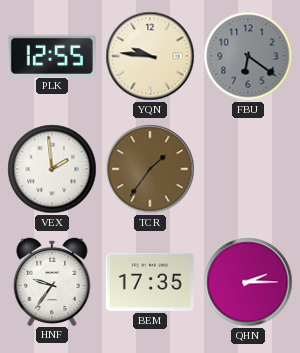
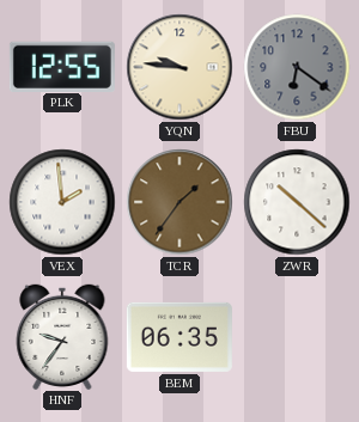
ZWR: none -> 10:22
BEM: 17:35 -> 06:35
QHN: 2:15 -> none
